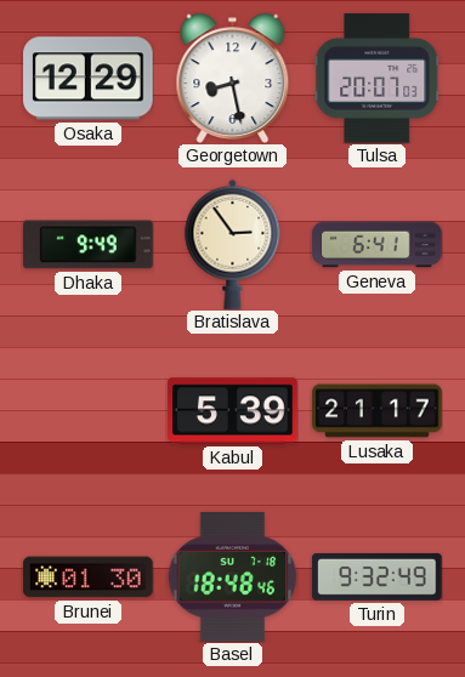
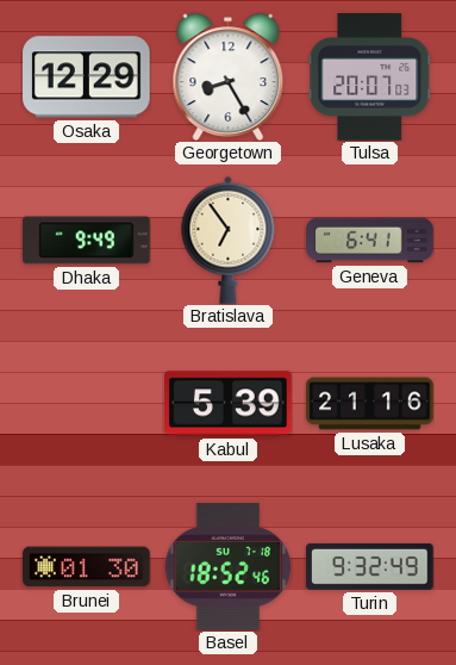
Georgetown: 8:28 -> 8:25
Bratislava: 2:54 -> 6:54
Lusaka: 21:17 -> 21:16
Basel: 18:48 -> 18:52
